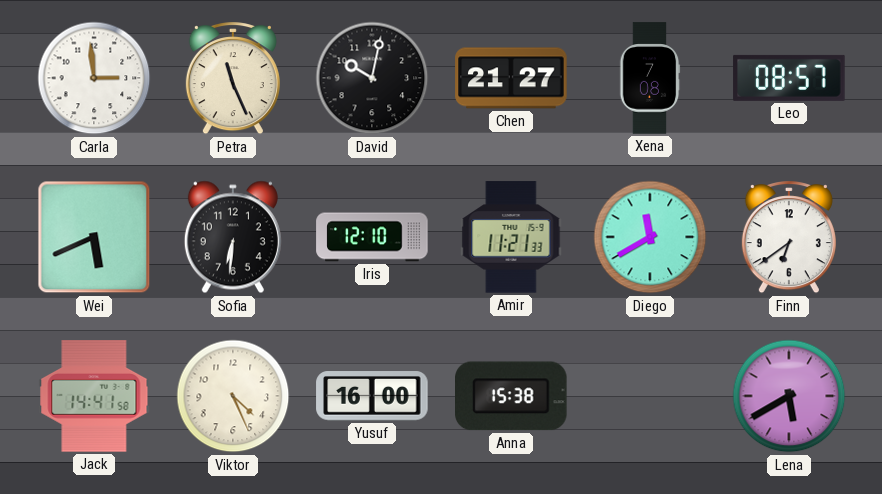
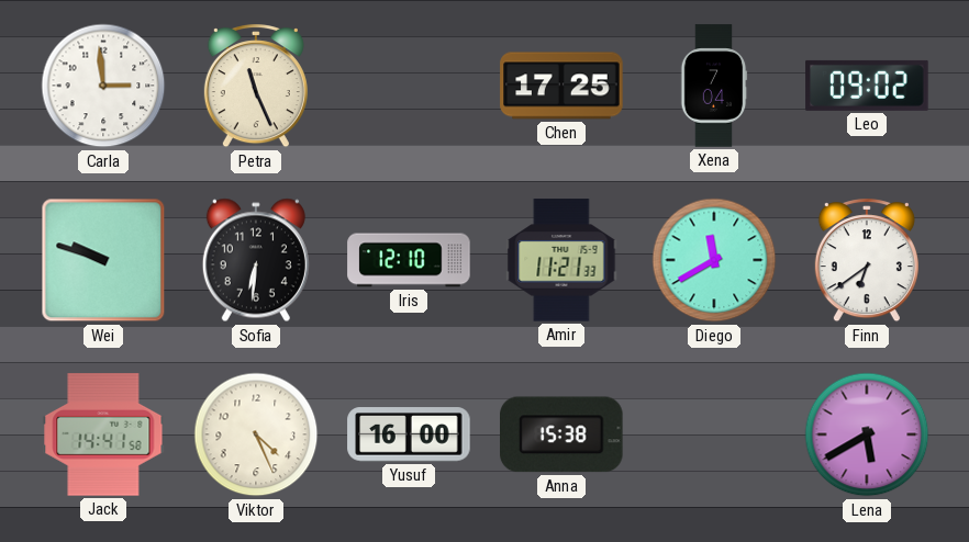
David: 10:02 -> none
Chen: 21:27 -> 17:25
Xena: 7:08 -> 7:04
Leo: 08:57 -> 09:02
Wei: 5:41 -> 9:48
